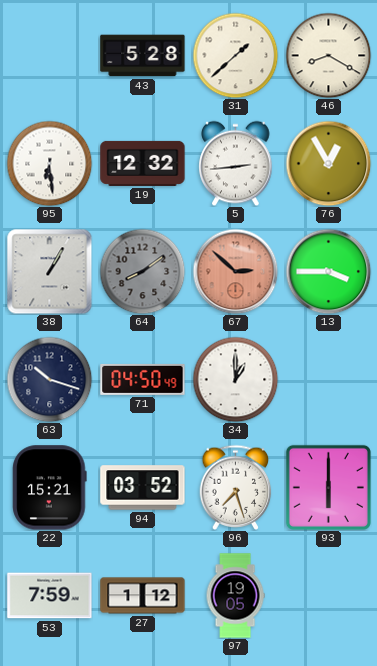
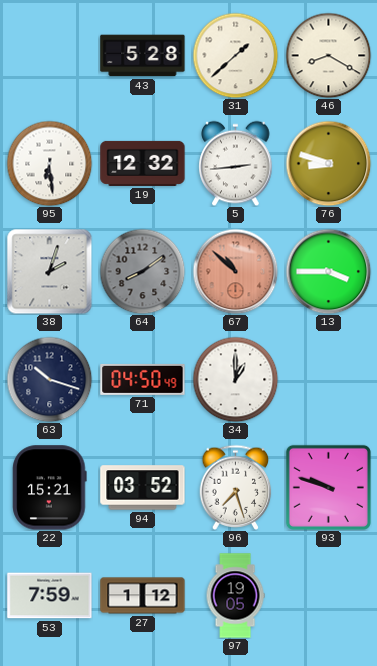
76: 12:55 -> 8:48
38: 1:05 -> 2:03
67: 2:52 -> 10:52
93: 6:00 -> 9:48
